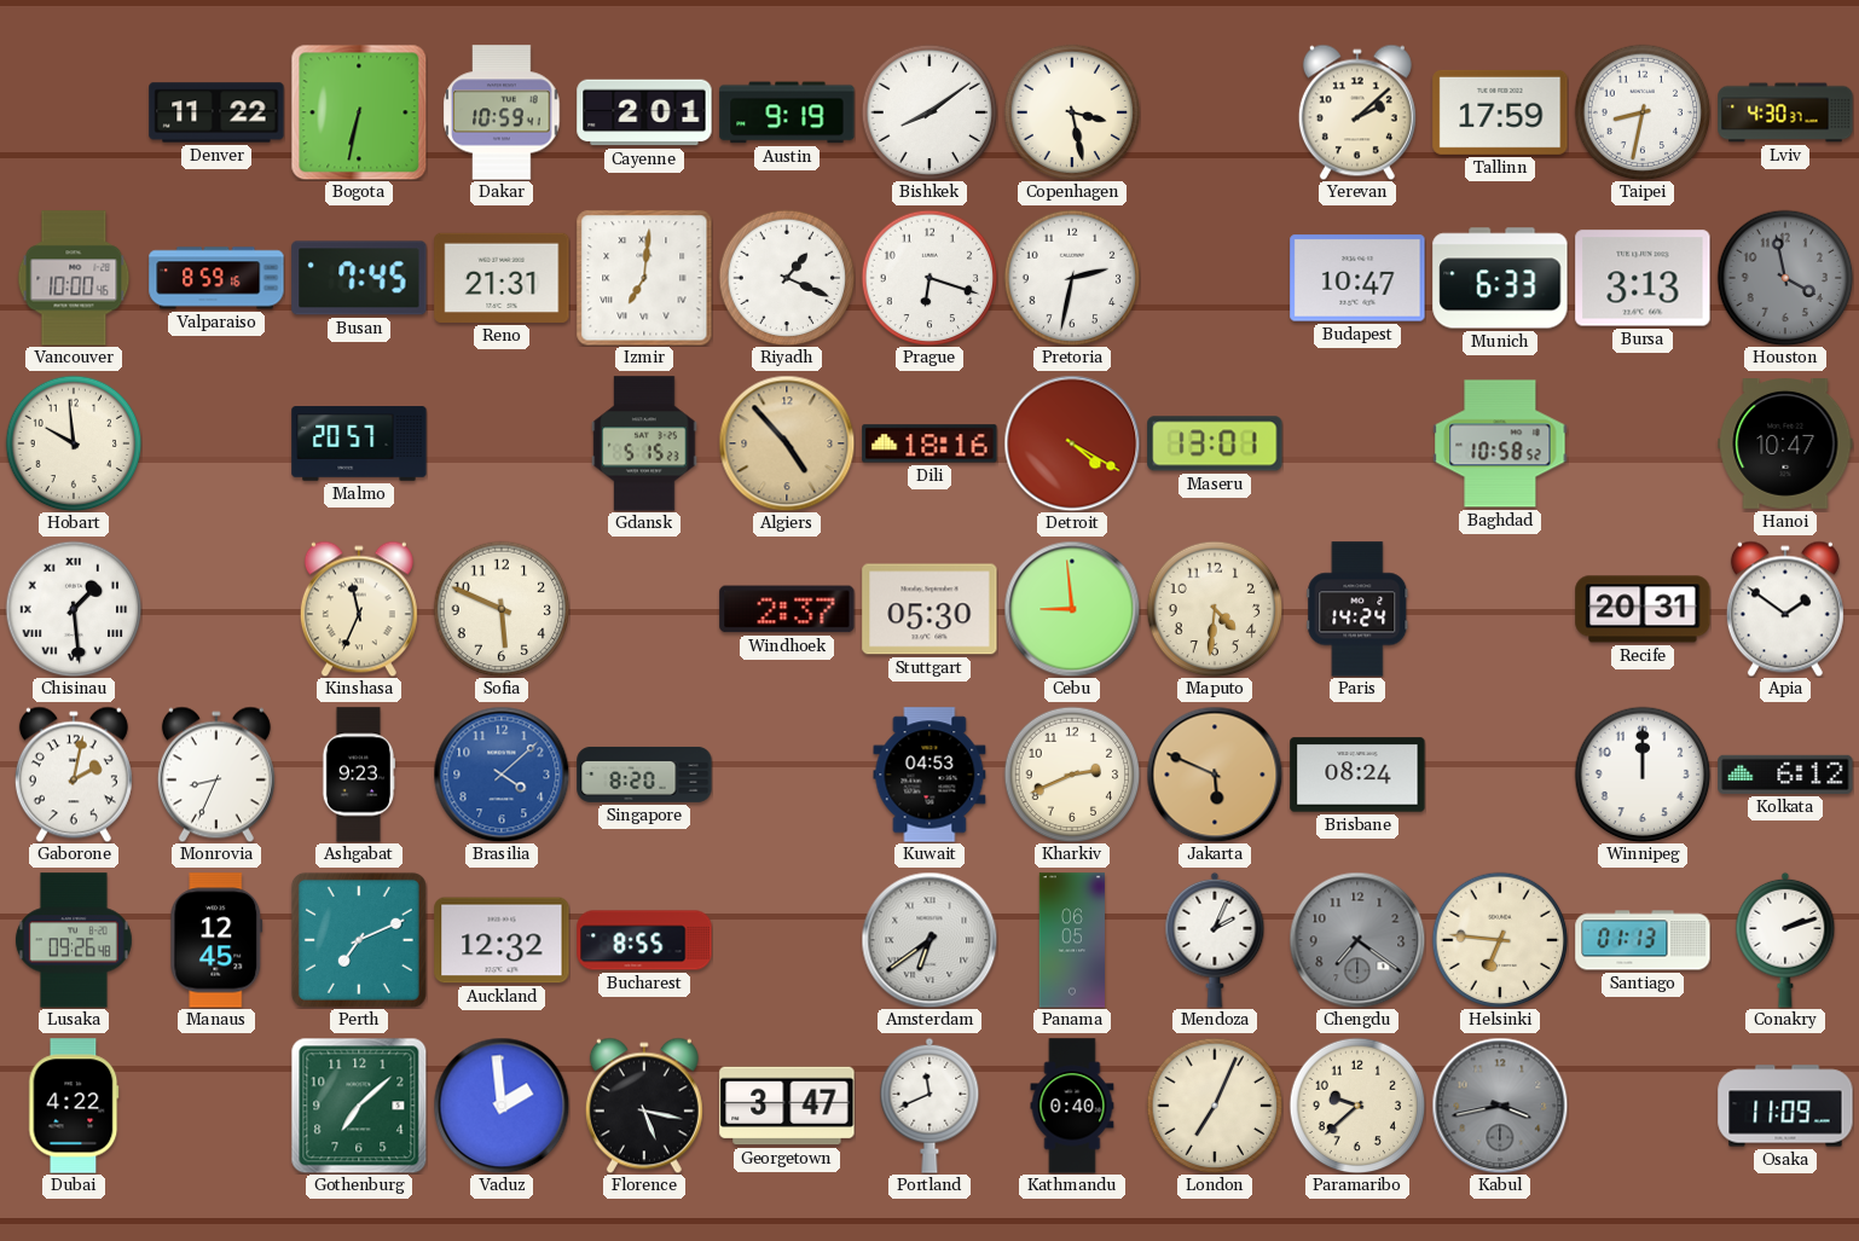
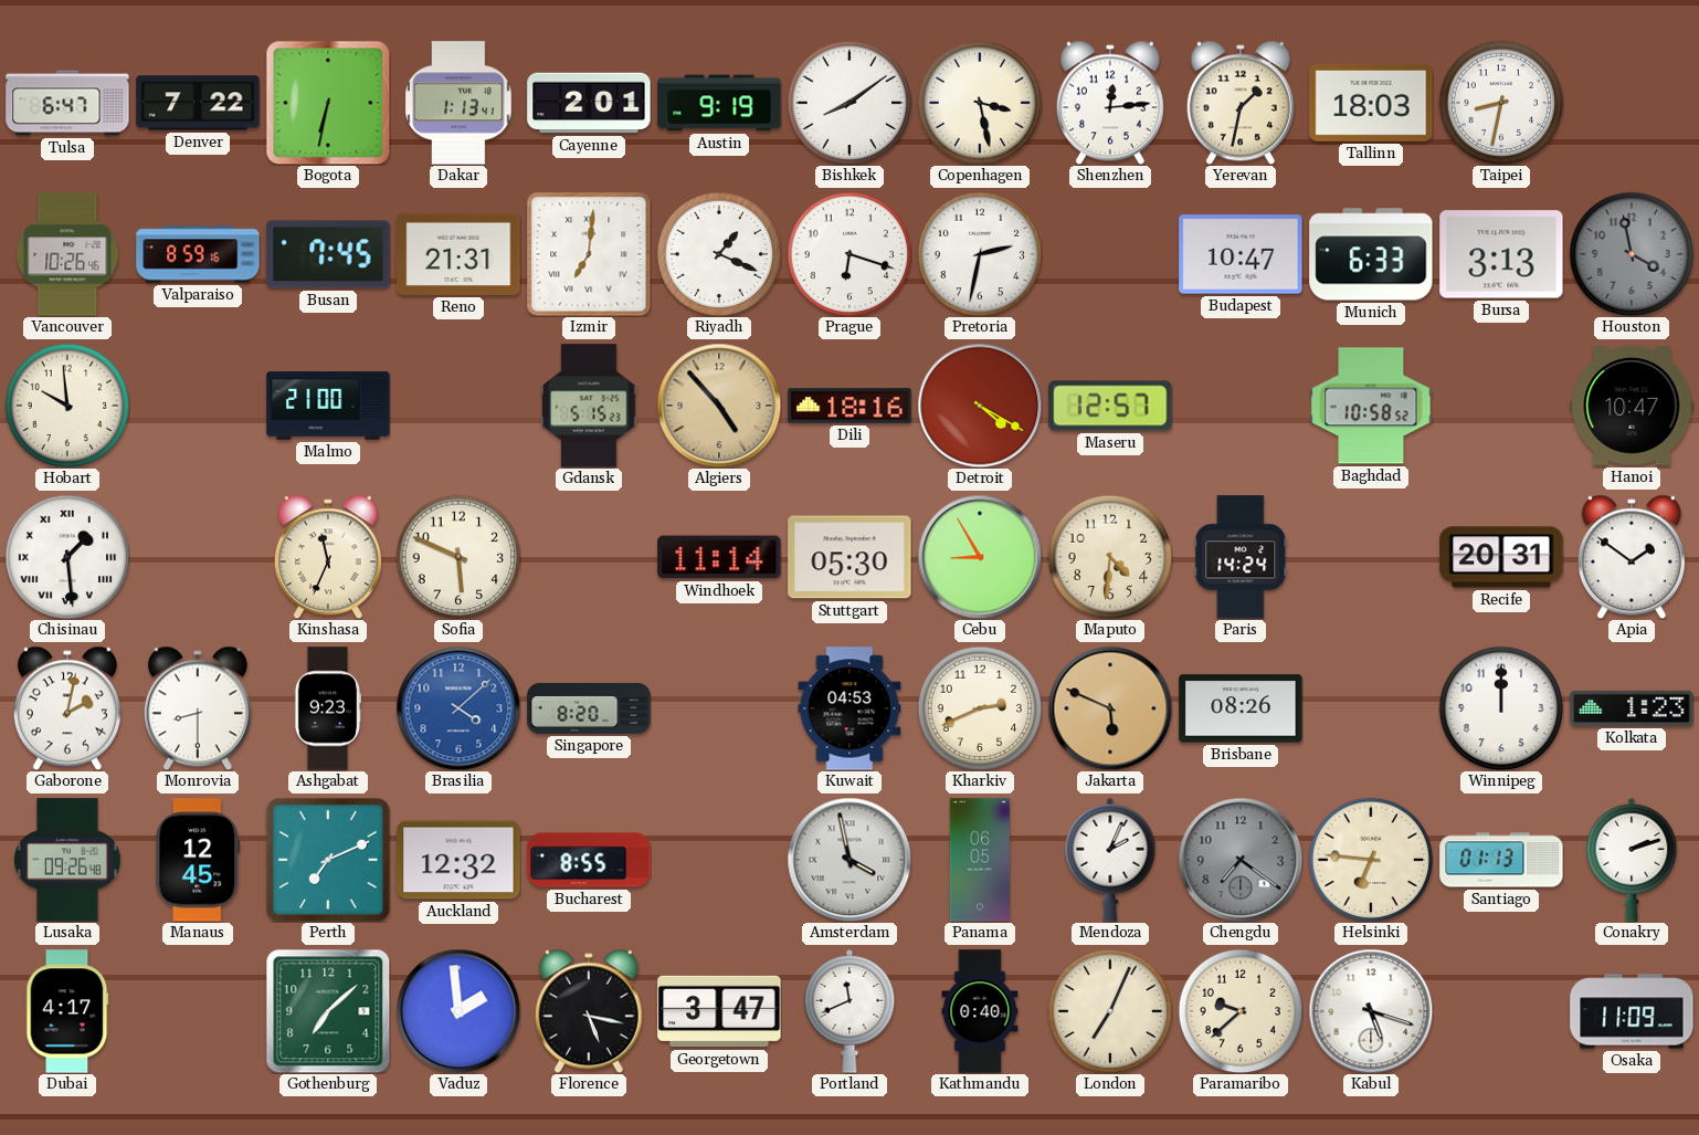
Tulsa: none -> 6:47
Denver: 11:22 -> 7:22
Dakar: 10:59 -> 1:13
Shenzhen: none -> 12:14
Yerevan: 2:08 -> 1:32
Tallinn: 17:59 -> 18:03
Lviv: 4:30 -> none
Vancouver: 10:00 -> 10:26
Malmo: 20:57 -> 21:00
Maseru: 13:01 -> 12:57
Windhoek: 2:37 -> 11:14
Cebu: 8:59 -> 8:55
Monrovia: 8:34 -> 8:30
Brisbane: 08:24 -> 08:26
Kolkata: 6:12 -> 1:23
Amsterdam: 6:39 -> 3:58
Dubai: 4:22 -> 4:17
Kabul: 3:43 -> 5:18
Kabul dial: grey -> white
